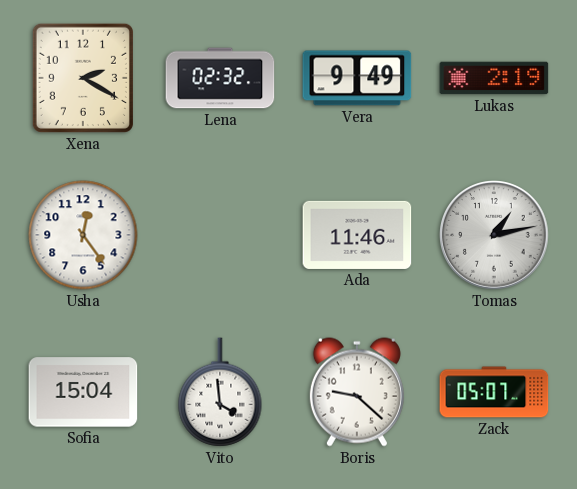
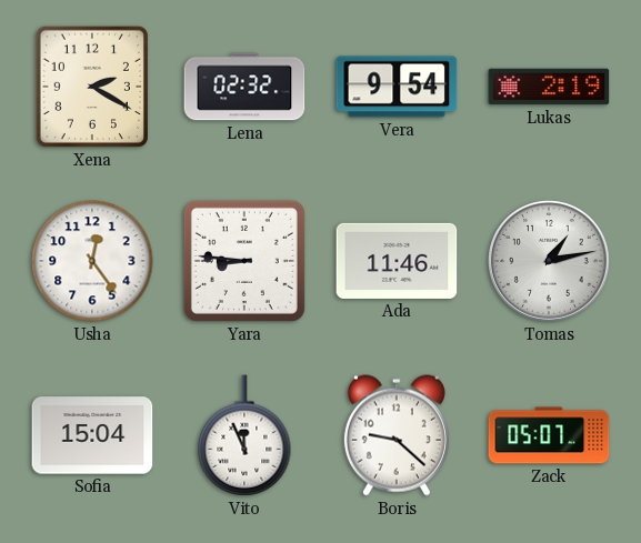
Vera: 9:49 -> 9:54
Yara: none -> 8:46
Vito: 3:59 -> 11:56
